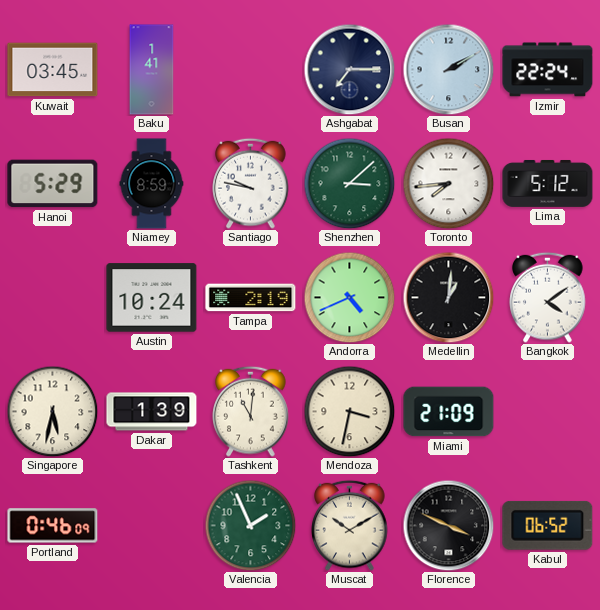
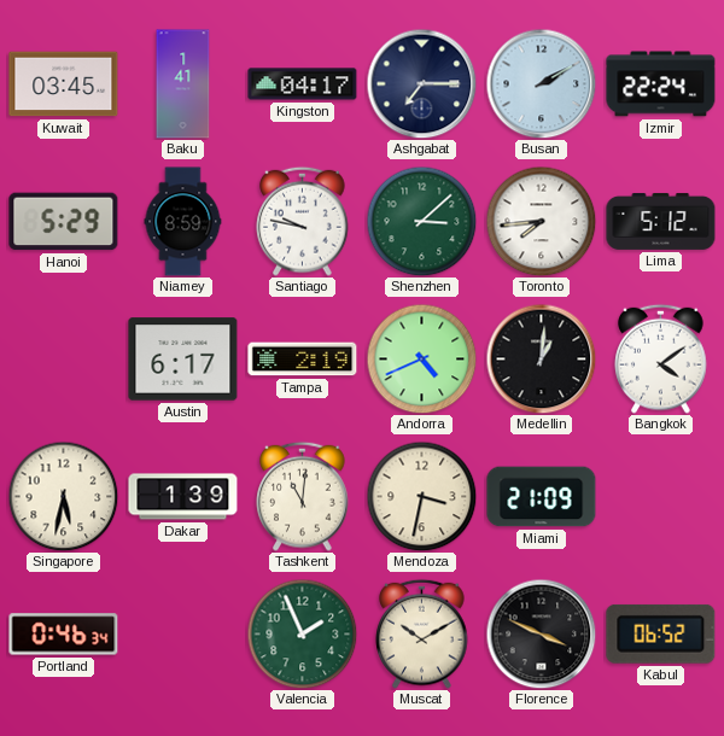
Kingston: none -> 04:17
Austin: 10:24 -> 6:17
Portland: 0:46:09 -> 0:46:34
